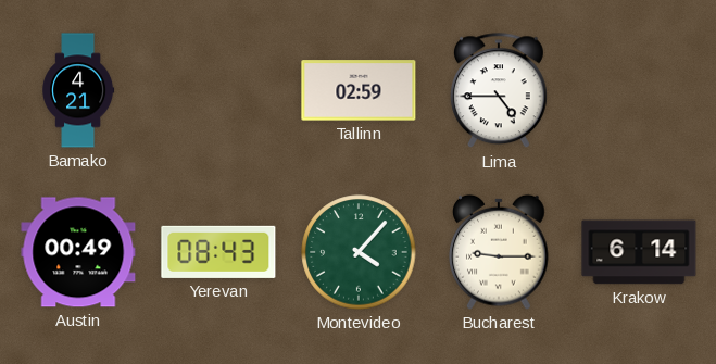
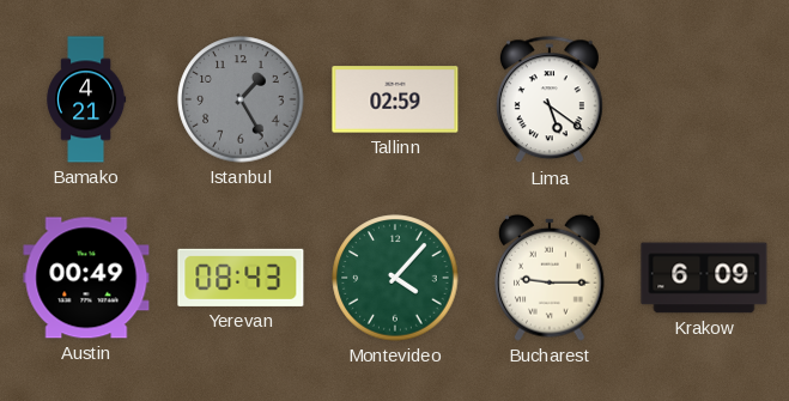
Istanbul: none -> 1:25
Lima: 4:45 -> 5:21
Krakow: 6:14 -> 6:09
